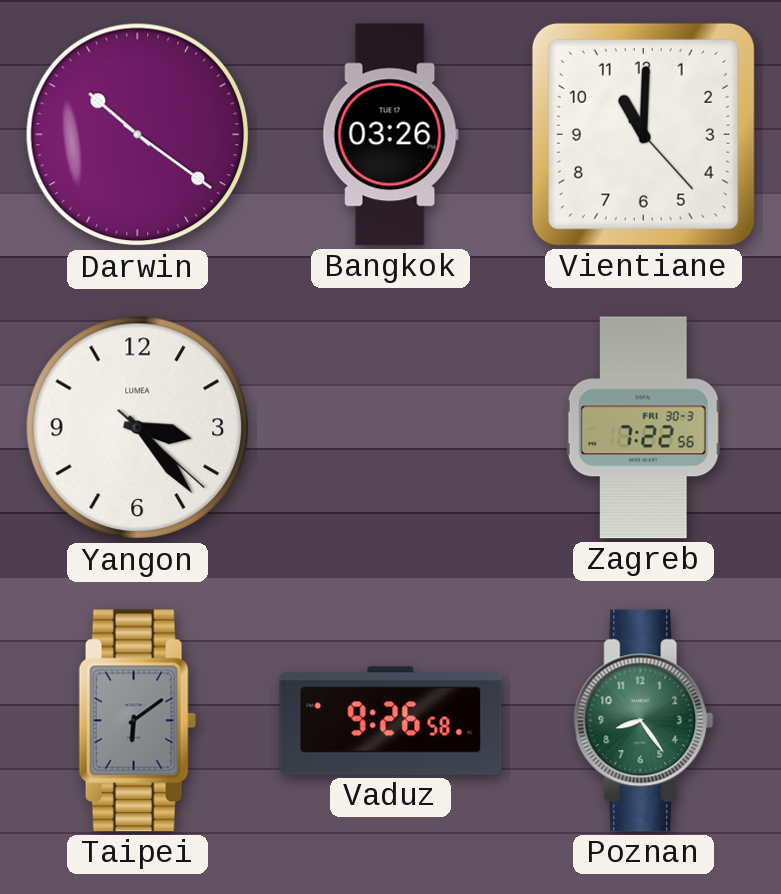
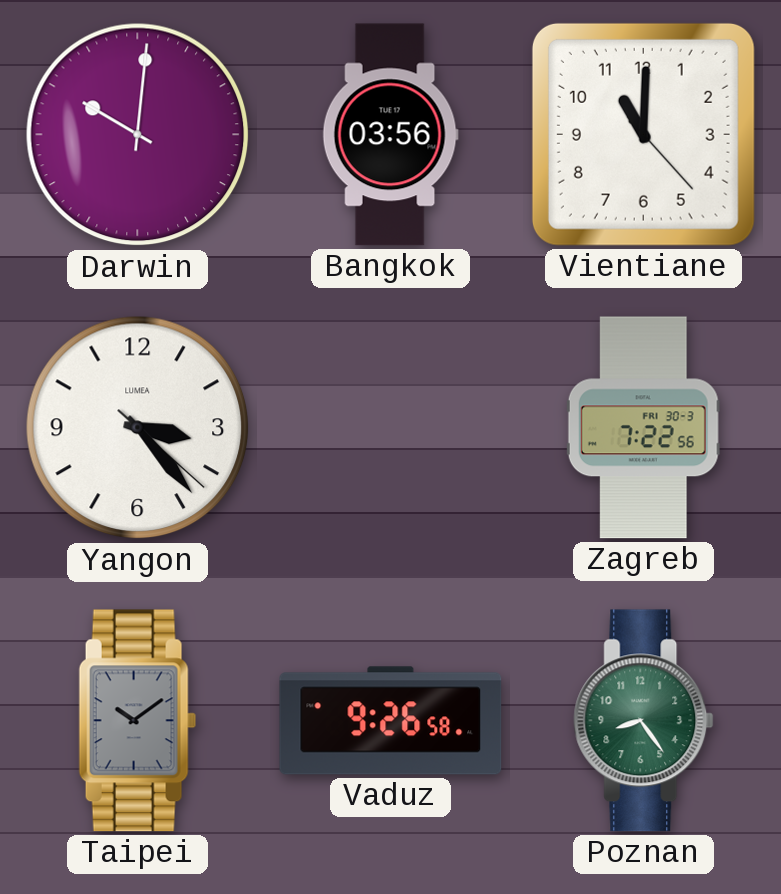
Darwin: 10:21 -> 10:01
Bangkok: 03:26 -> 03:56
Taipei: 6:09 -> 10:09
